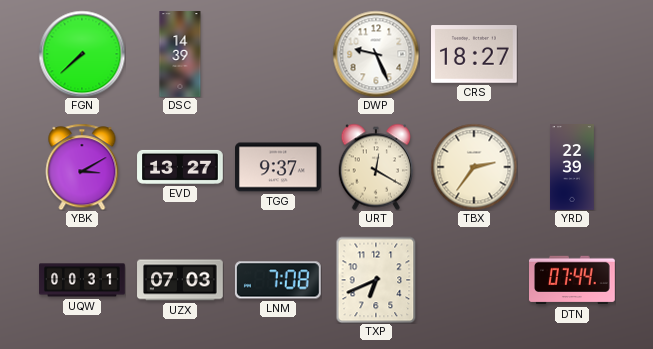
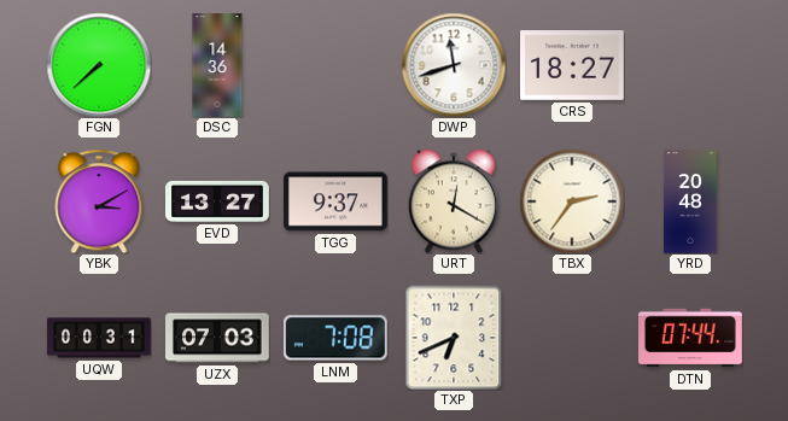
DSC: 14:39 -> 14:36
DWP: 9:26 -> 11:42
YRD: 22:39 -> 20:48
